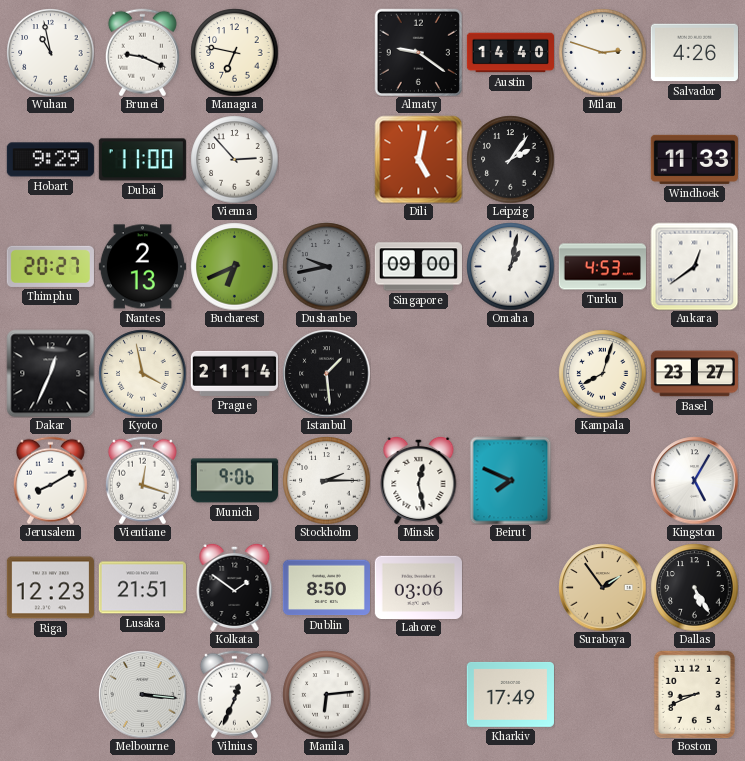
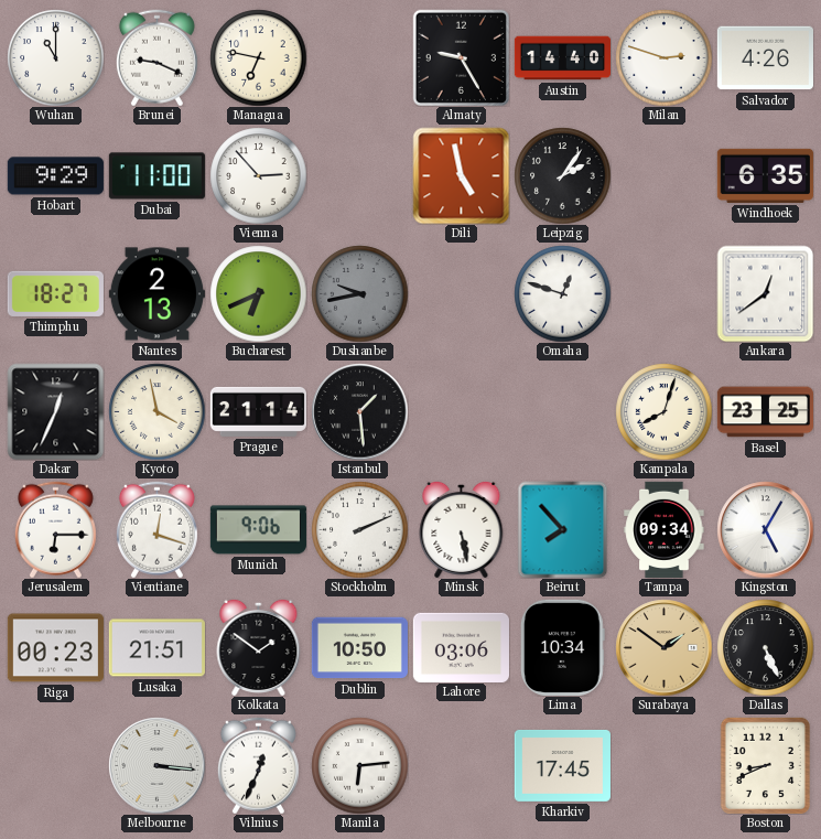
Wuhan: 10:58 -> 11:00
Almaty: 9:21 -> 9:25
Dili: 5:02 -> 4:58
Windhoek: 11:33 -> 6:35
Thimphu: 20:27 -> 18:27
Singapore: 09:00 -> none
Omaha: 1:02 -> 12:48
Turku: 4:53 -> none
Basel: 23:27 -> 23:25
Jerusalem: 8:10 -> 6:15
Stockholm: 2:15 -> 2:11
Minsk: 12:28 -> 5:28
Beirut: 7:49 -> 7:53
Tampa: none -> 09:34
Riga: 12:23 -> 00:23
Dublin: 8:50 -> 10:50
Lima: none -> 10:34
Surabaya: 1:54 -> 1:51
Dallas: 5:25 -> 5:26
Kharkiv: 17:49 -> 17:45
